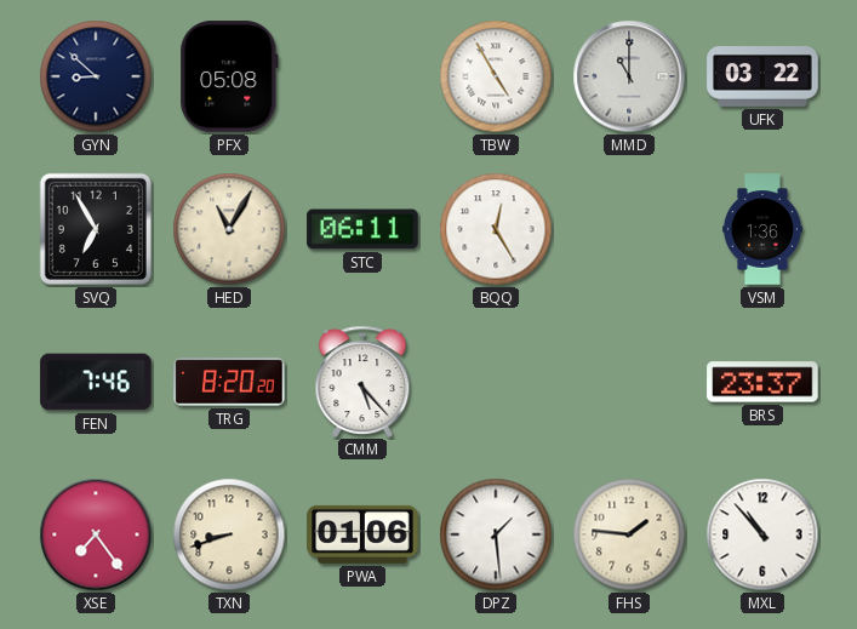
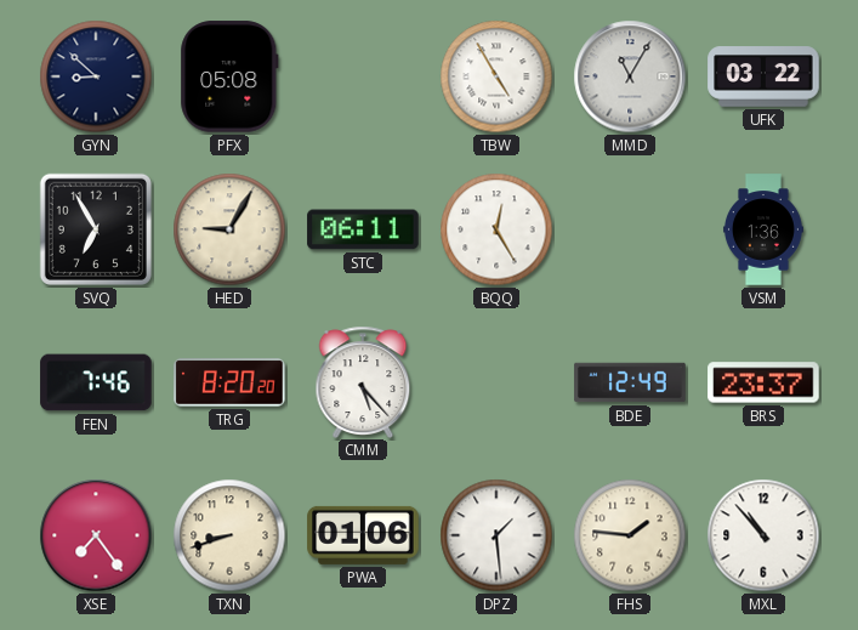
MMD: 11:00 -> 11:05
HED: 11:05 -> 9:05
BDE: none -> 12:49
